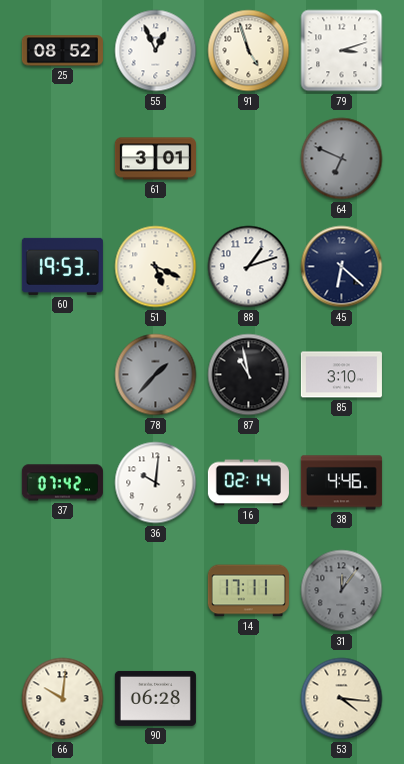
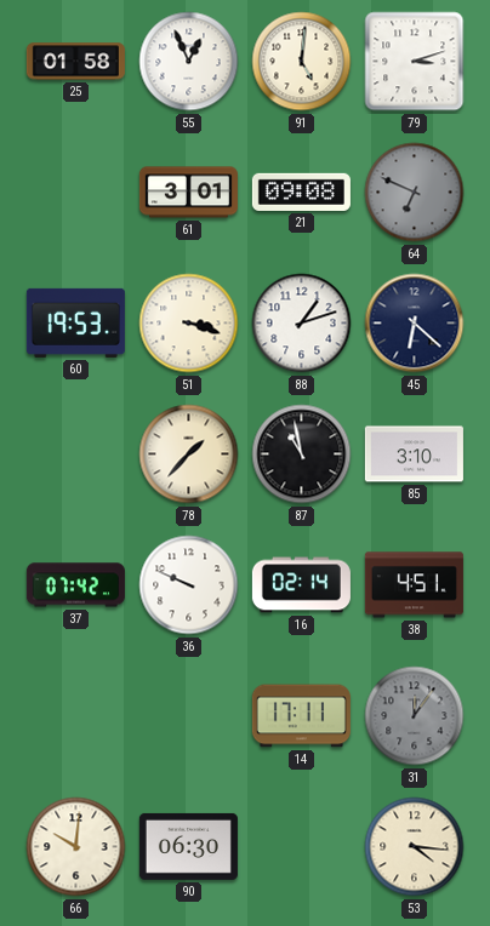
25: 08:52 -> 01:58
91: 4:57 -> 5:01
21: none -> 09:08
51: 5:19 -> 3:18
78 dial: grey -> cream
36: 10:01 -> 9:49
38: 4:46 -> 4:51
90: 06:28 -> 06:30
